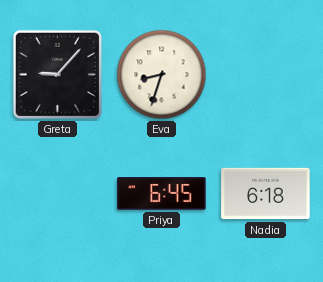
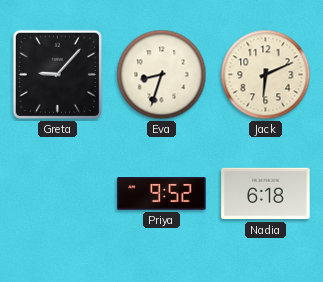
Jack: none -> 6:11
Priya: 6:45 -> 9:52
